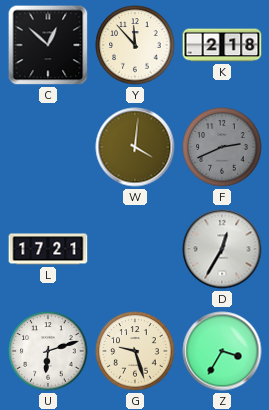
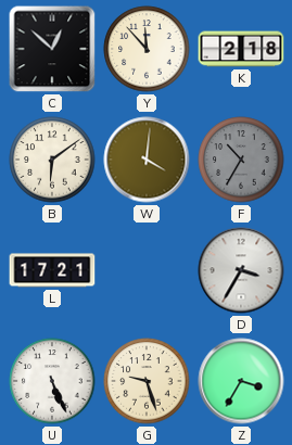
B: none -> 6:09
F: 2:41 -> 10:35
D: 12:35 -> 3:35
U: 6:12 -> 5:26
